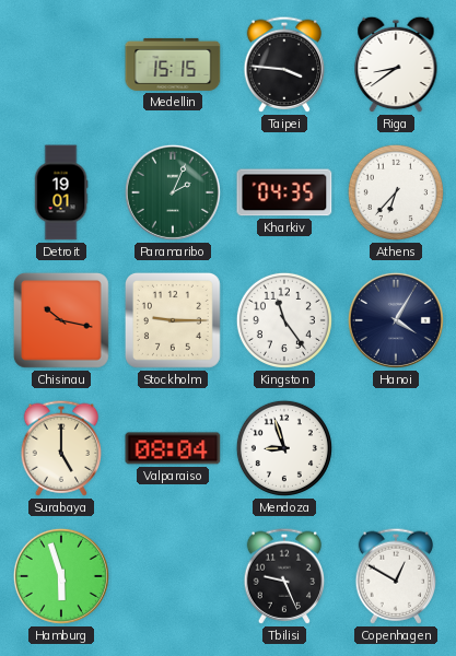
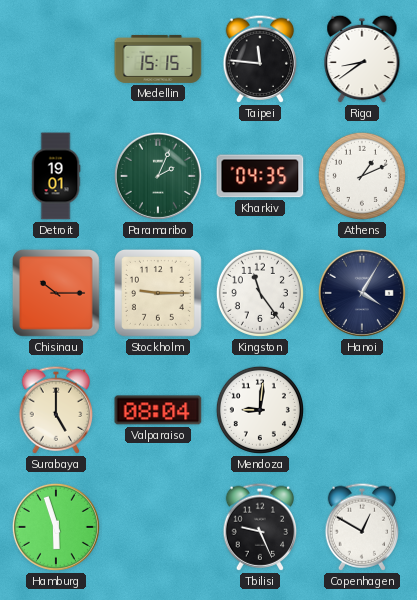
Taipei: 3:46 -> 11:46
Athens: 6:37 -> 1:11
Chisinau: 10:17 -> 10:15
Mendoza: 8:57 -> 9:01
